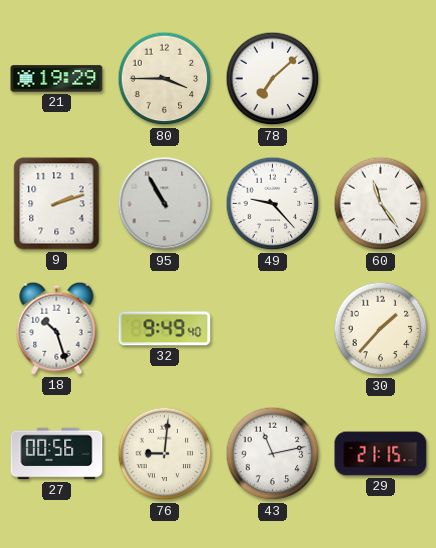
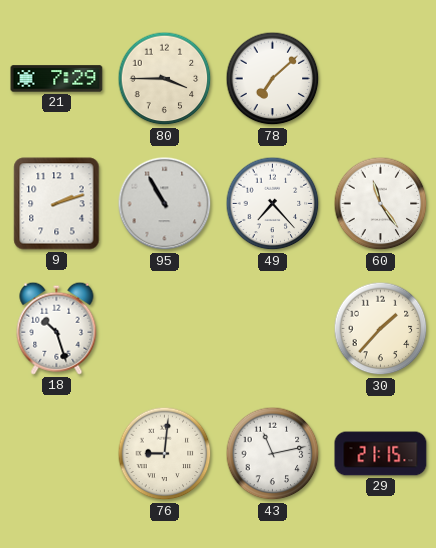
21: 19:29 -> 7:29
49: 9:23 -> 7:23
32: 9:49 -> none
27: 00:56 -> none
